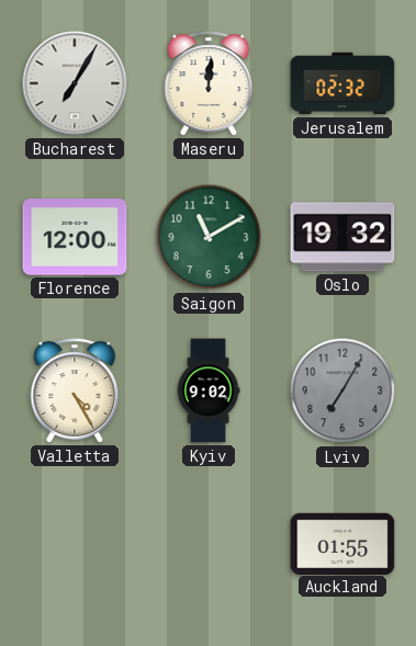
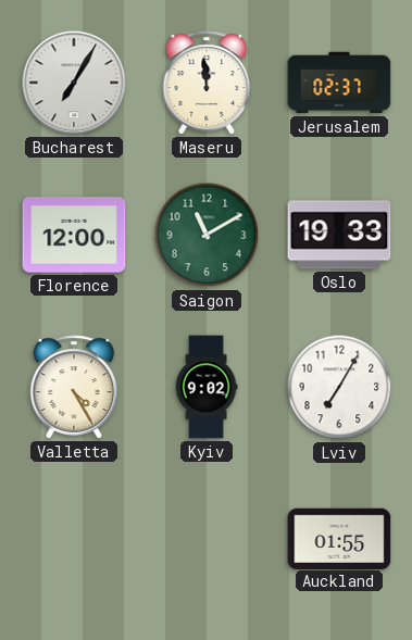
Maseru: 12:01 -> 11:59
Jerusalem: 02:32 -> 02:37
Oslo: 19:32 -> 19:33
Lviv dial: grey -> white
